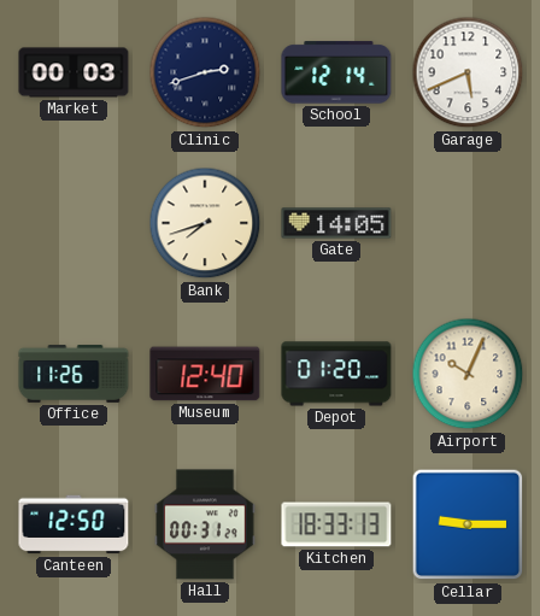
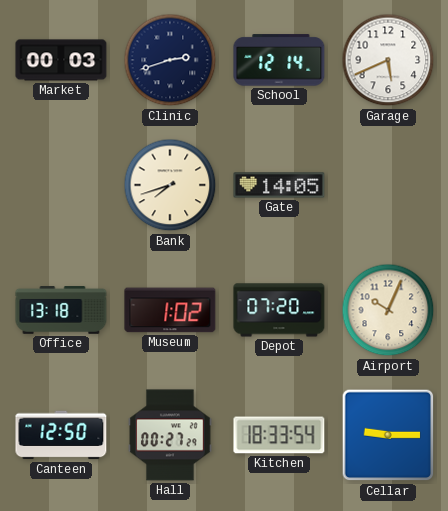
Office: 11:26 -> 13:18
Museum: 12:40 -> 1:02
Depot: 01:20 -> 07:20
Hall: 00:31 -> 00:27
Kitchen: 18:33:13 -> 18:33:54
